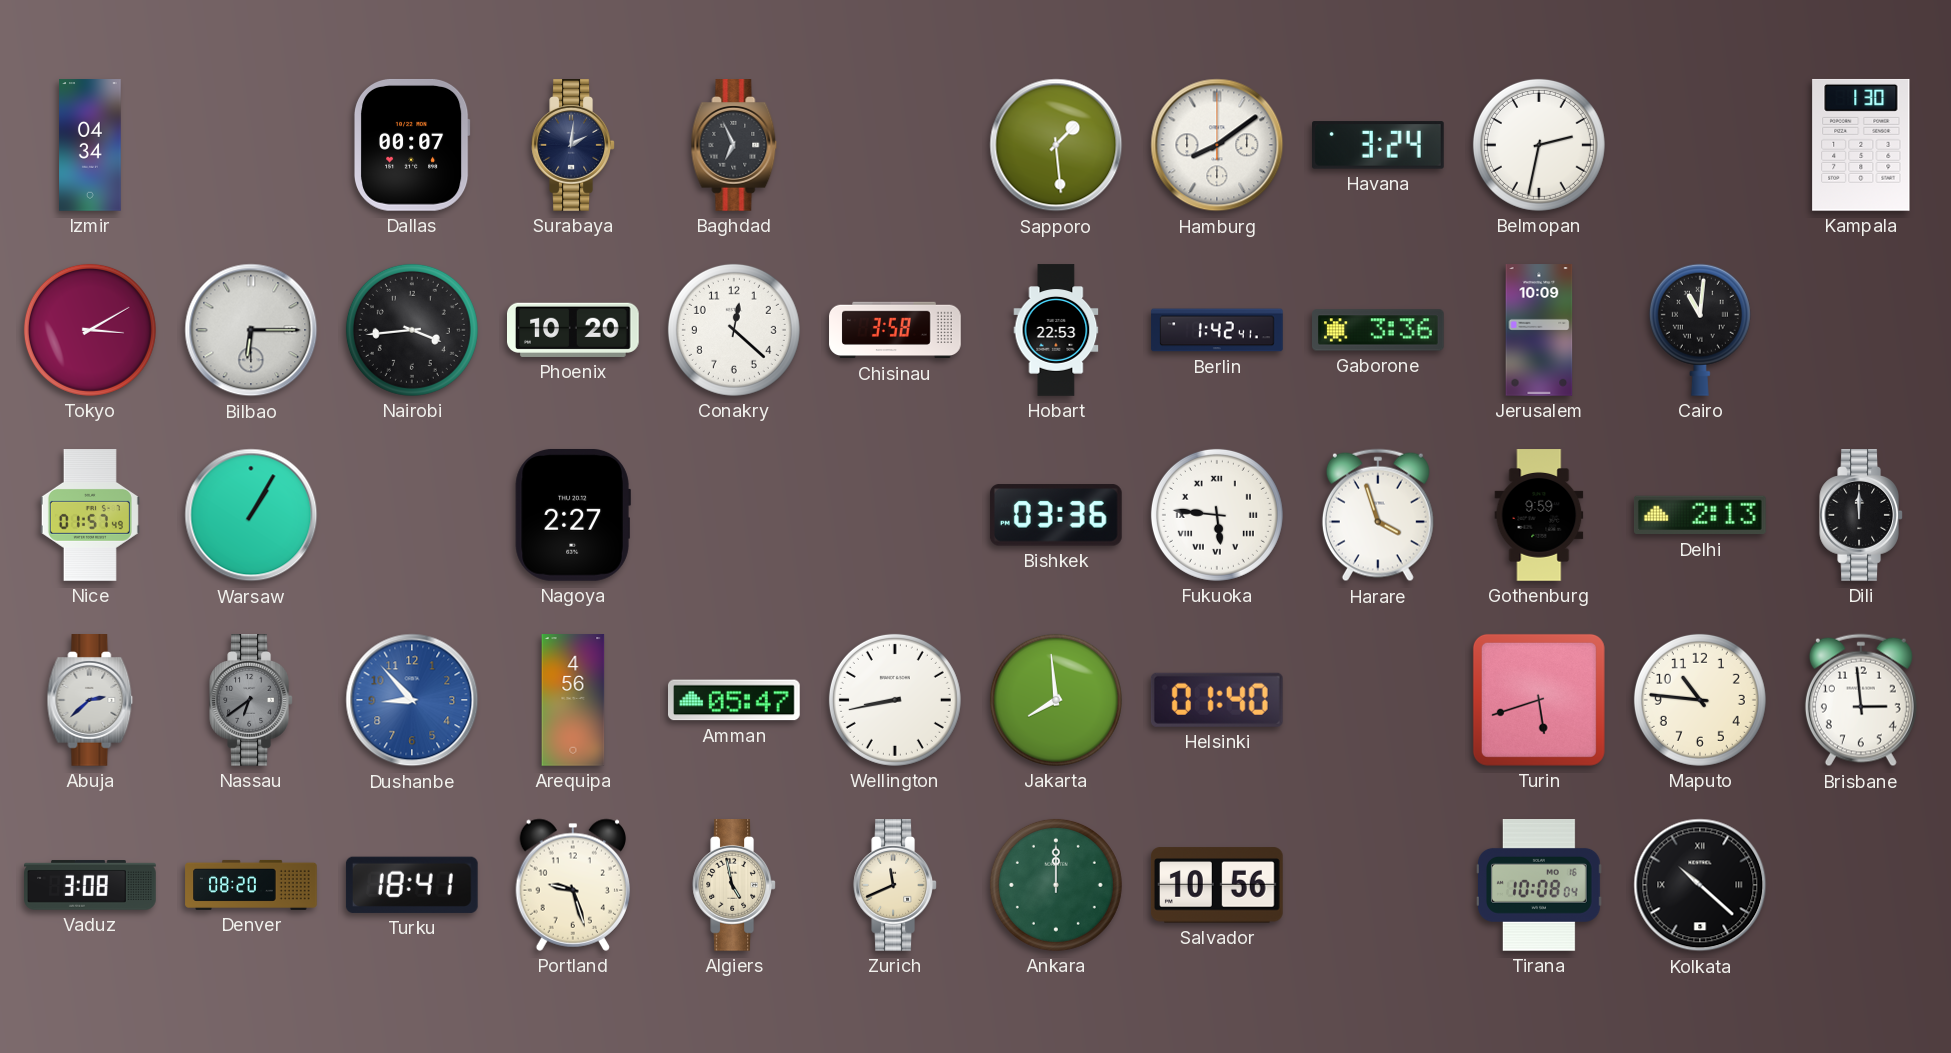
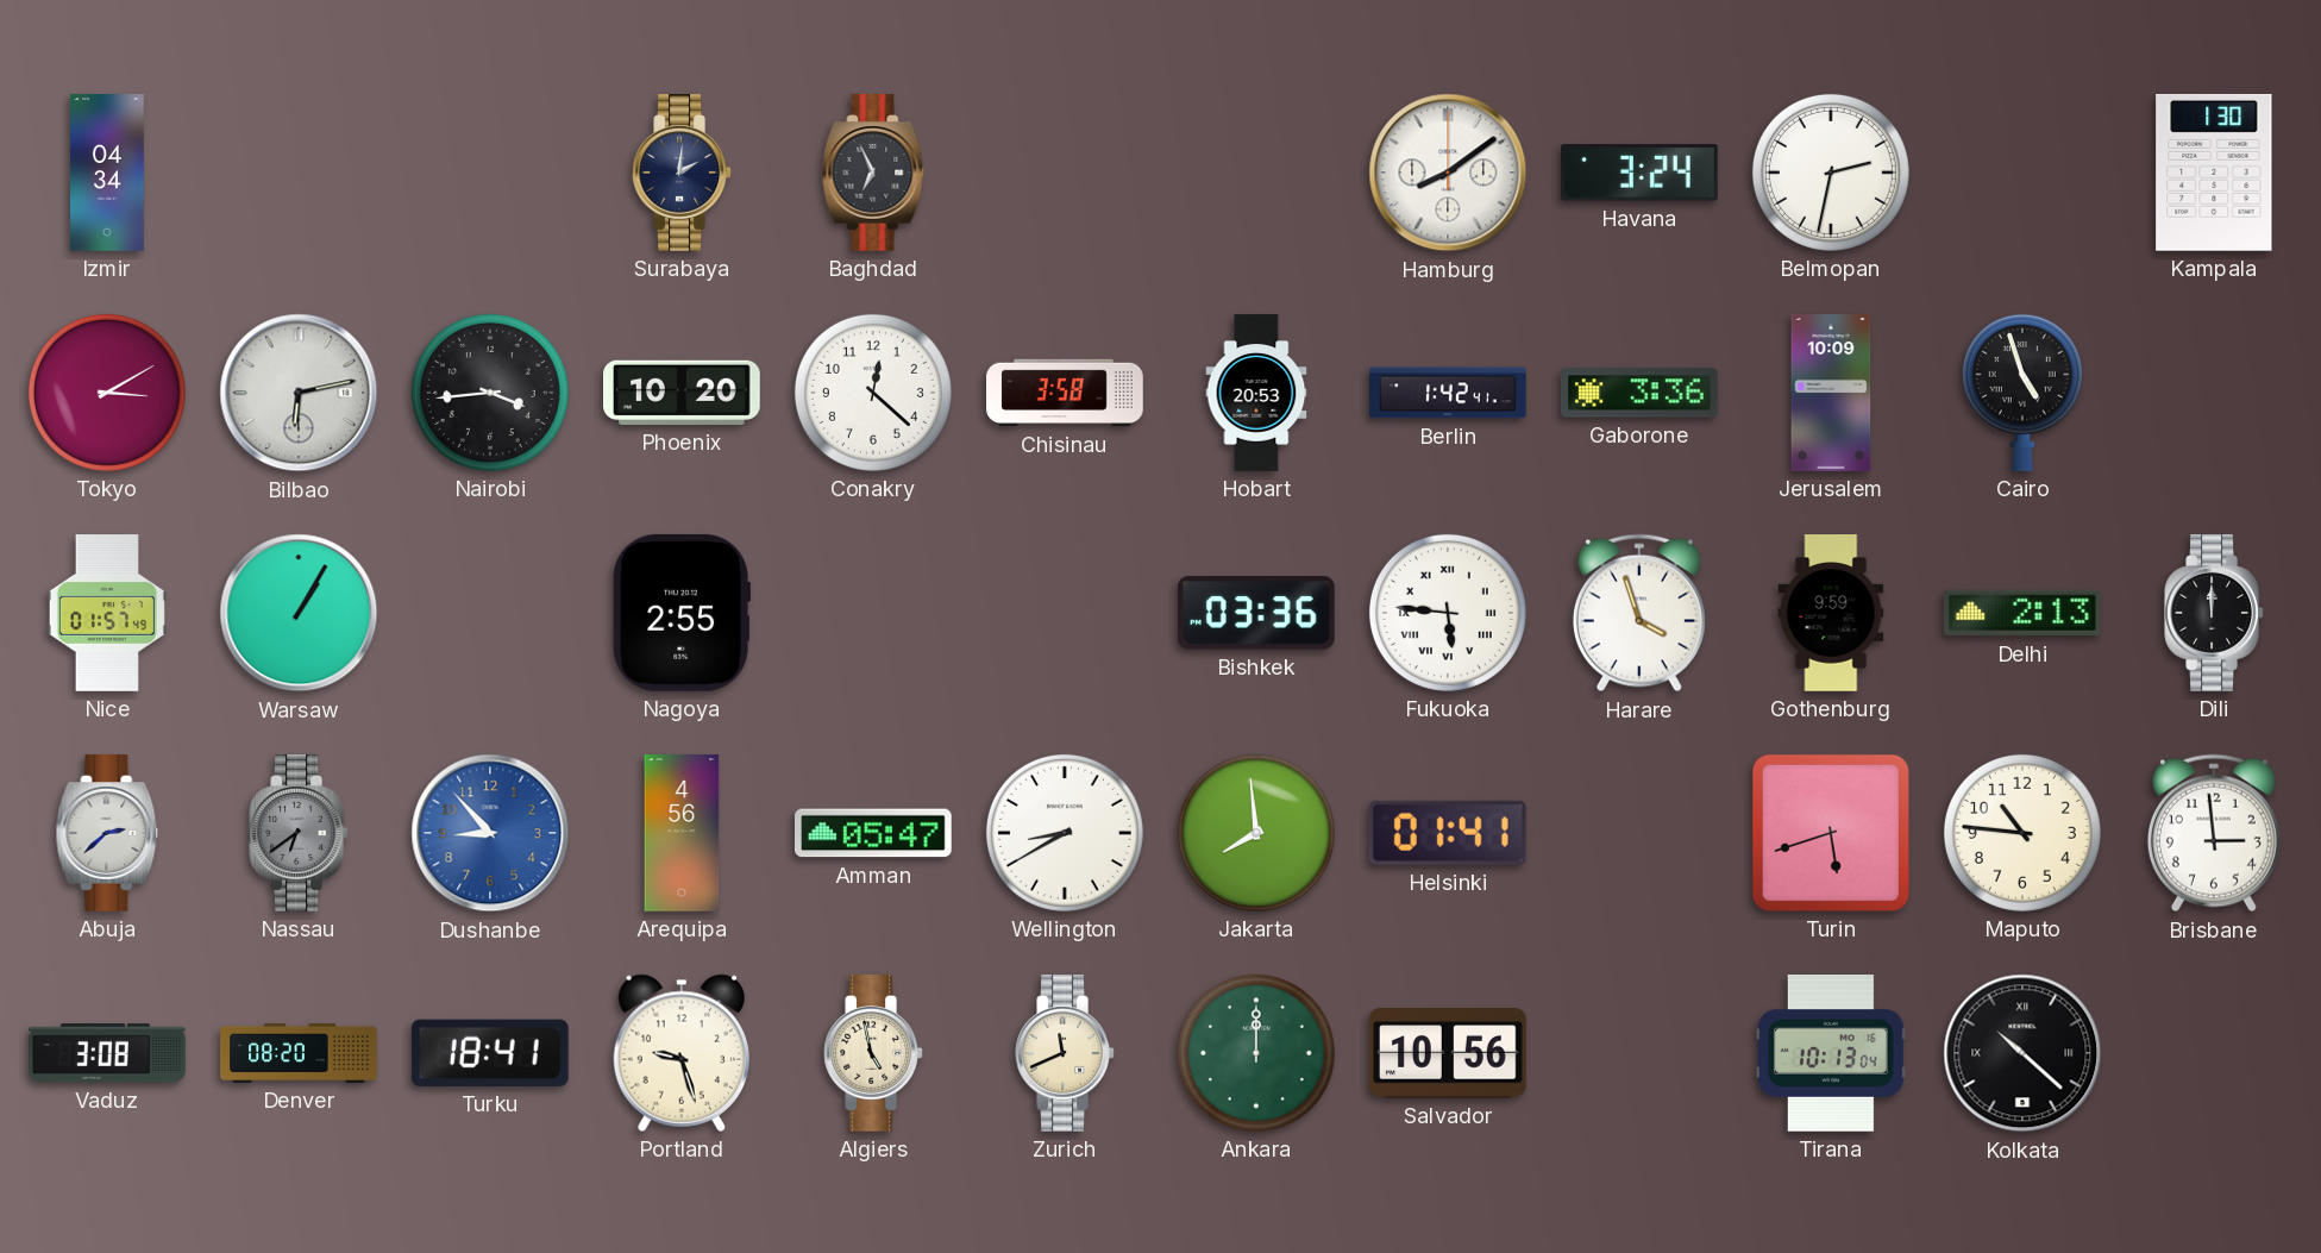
Dallas: 00:07 -> none
Sapporo: 1:29 -> none
Bilbao: 6:15 -> 6:13
Hobart: 22:53 -> 20:53
Cairo: 11:01 -> 4:57
Nagoya: 2:27 -> 2:55
Wellington: 8:43 -> 8:40
Helsinki: 01:40 -> 01:41
Tirana: 10:08 -> 10:13
